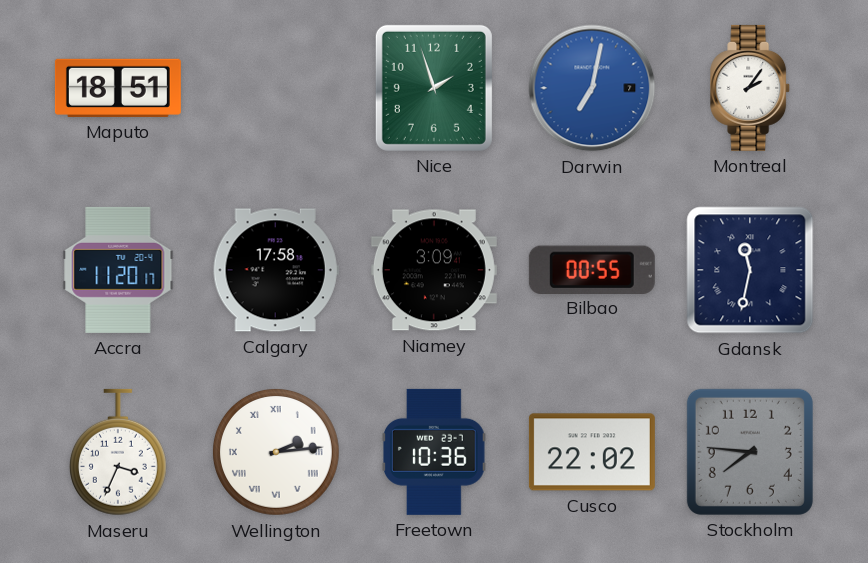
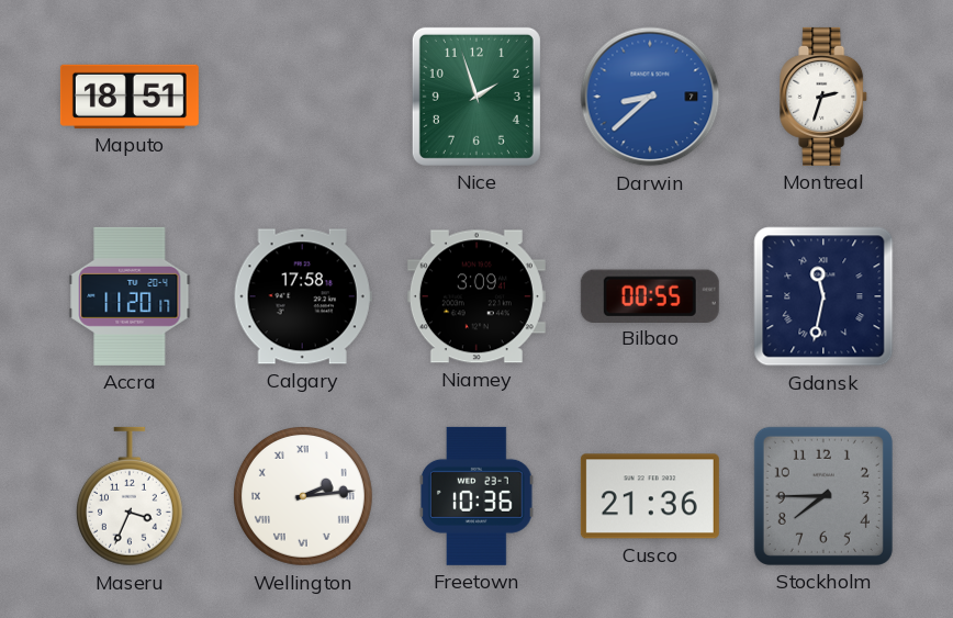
Darwin: 7:02 -> 8:38
Montreal: 2:06 -> 2:33
Cusco: 22:02 -> 21:36
Stockholm: 7:46 -> 7:45
